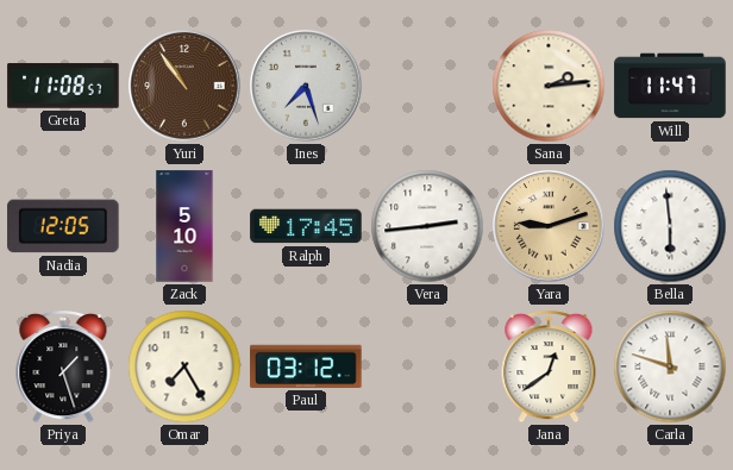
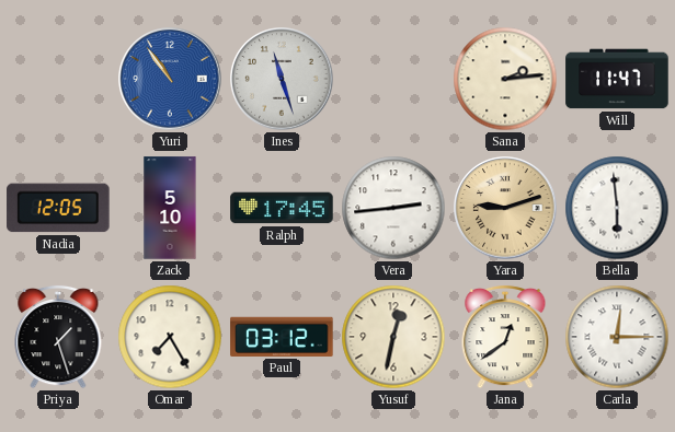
Greta: 11:08 -> none
Yuri dial: brown -> blue
Ines: 7:27 -> 11:27
Yusuf: none -> 12:32
Carla: 11:48 -> 12:15
